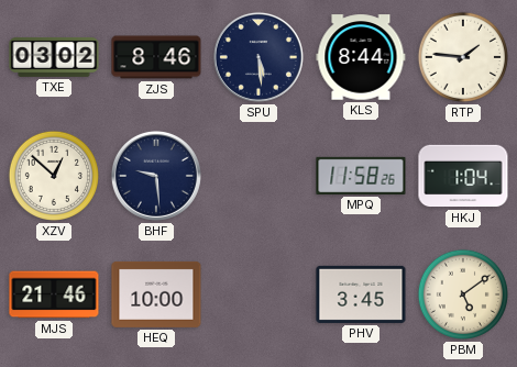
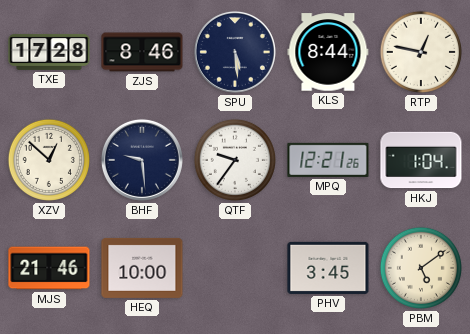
TXE: 03:02 -> 17:28
RTP: 1:46 -> 12:47
QTF: none -> 9:36
MPQ: 11:58 -> 12:21
